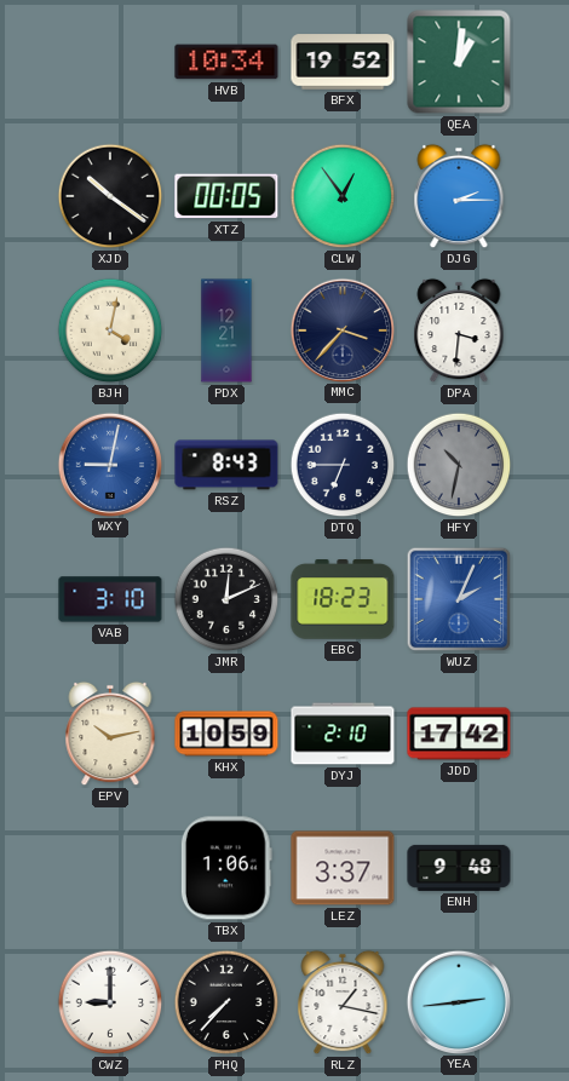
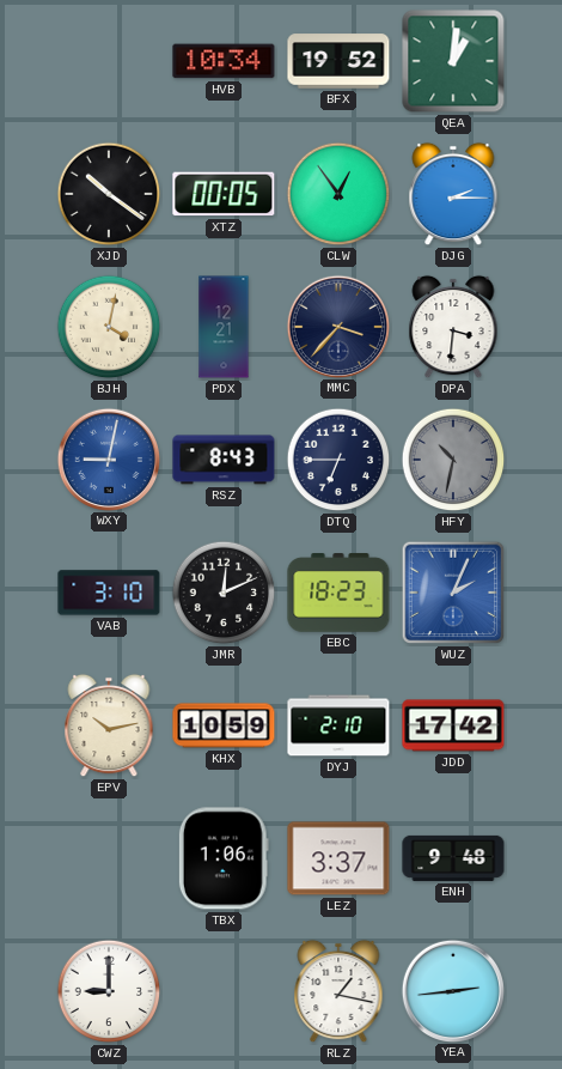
PHQ: 7:37 -> none
